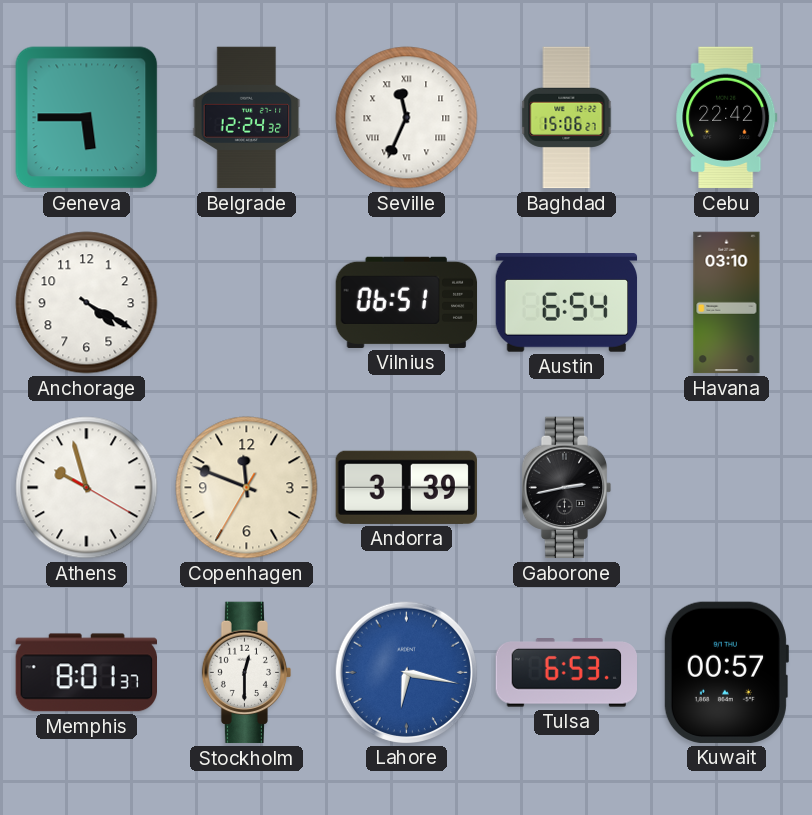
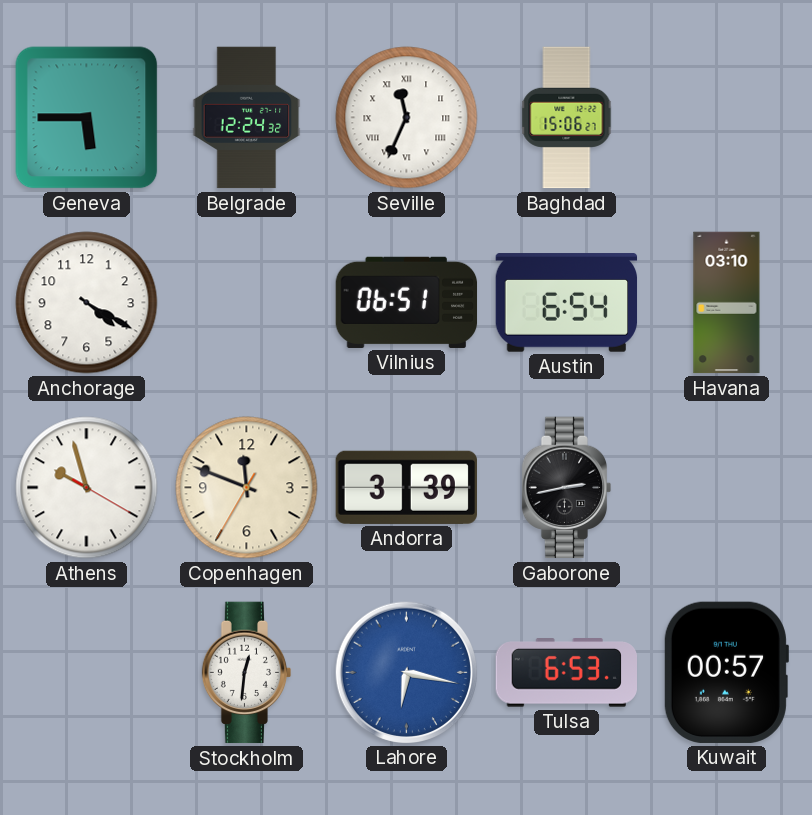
Cebu: 22:42 -> none
Memphis: 8:01 -> none
Stockholm: 12:30 -> 12:31
